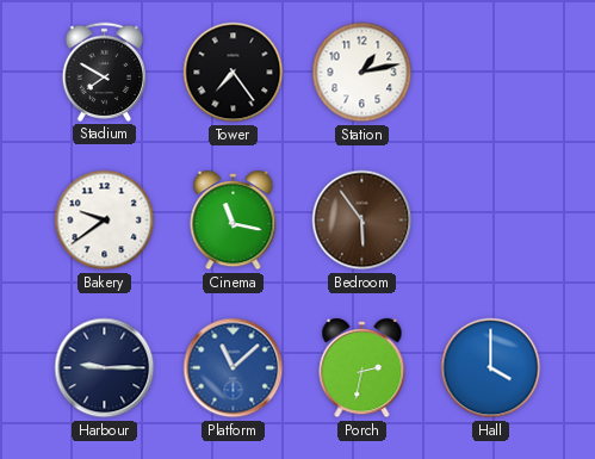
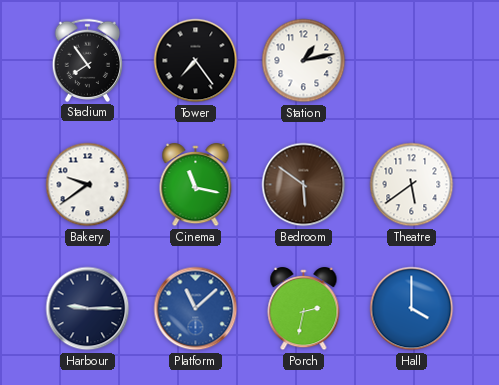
Stadium: 7:50 -> 7:54
Bedroom: 5:54 -> 5:51
Theatre: none -> 5:39
